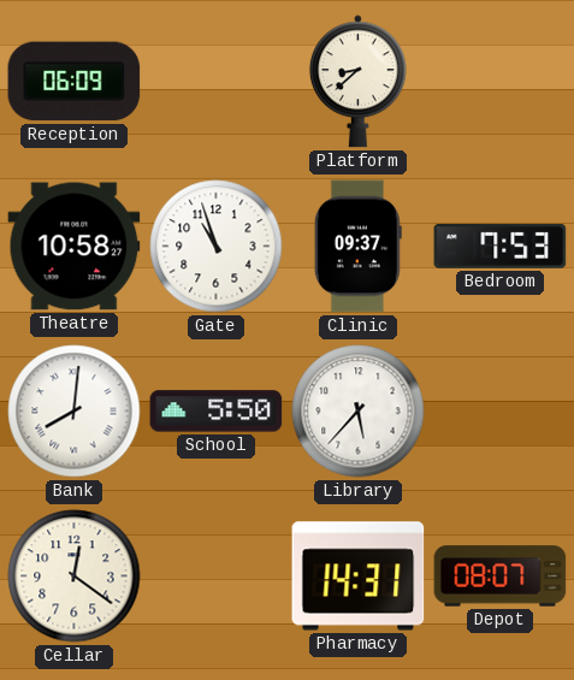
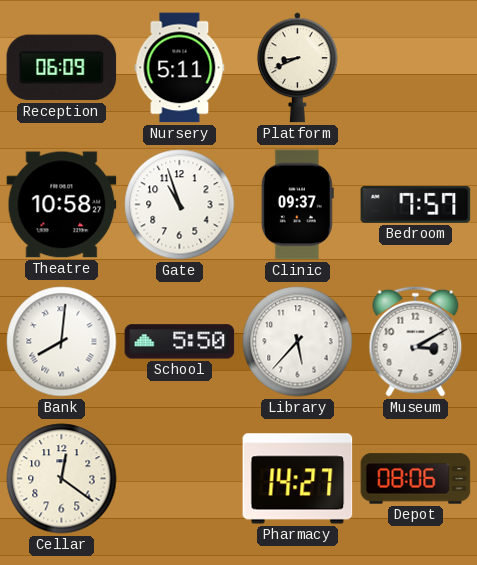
Nursery: none -> 5:11
Platform: 8:38 -> 8:41
Bedroom: 7:53 -> 7:57
Museum: none -> 3:10
Pharmacy: 14:31 -> 14:27
Depot: 08:07 -> 08:06
